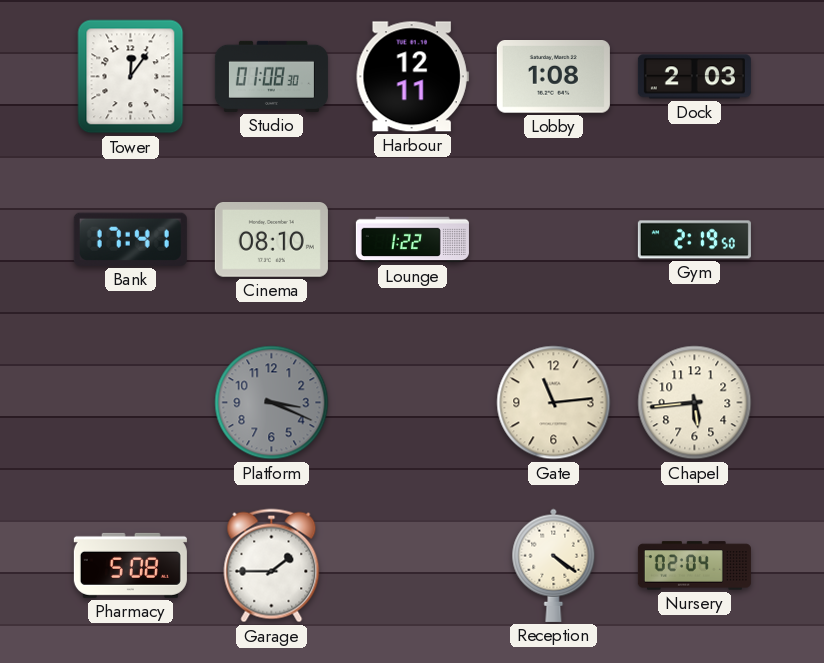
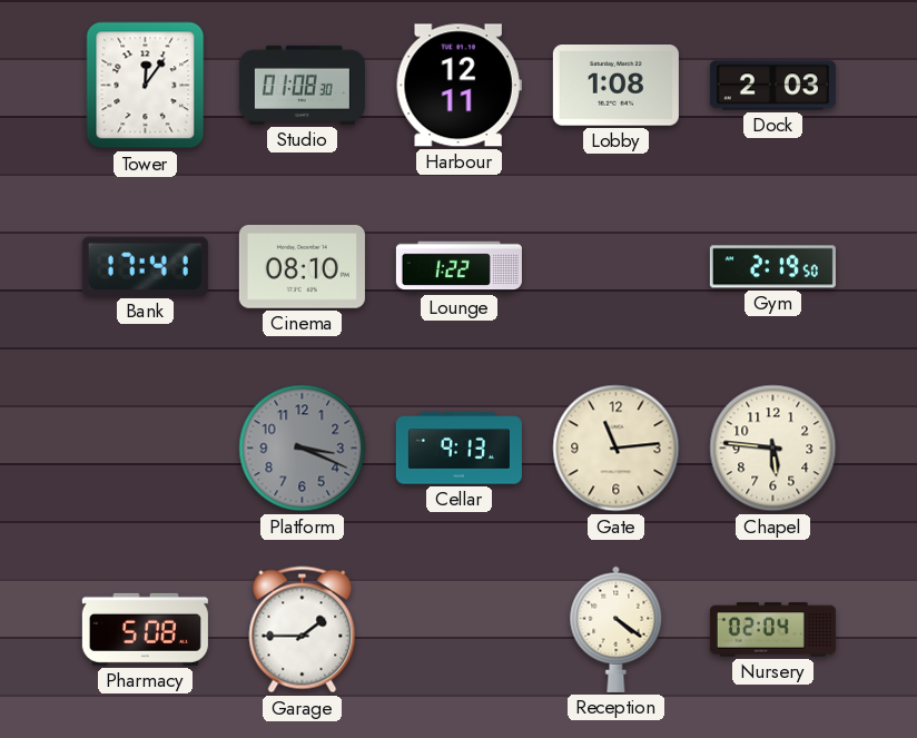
Cellar: none -> 9:13
Chapel: 5:44 -> 5:46
